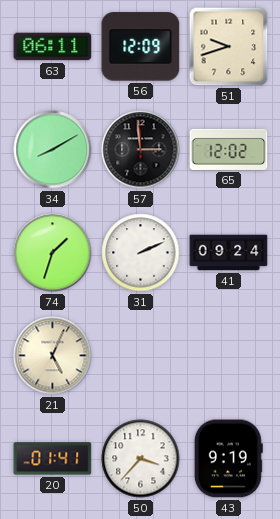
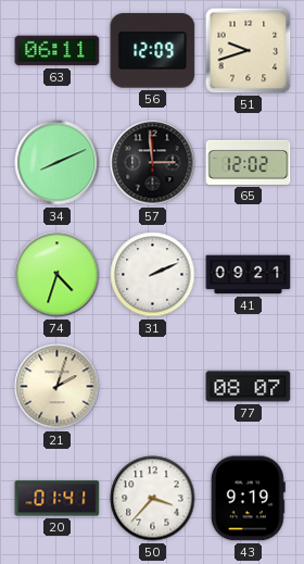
34: 8:10 -> 8:11
74: 1:33 -> 4:33
41: 09:24 -> 09:21
21: 5:04 -> 2:03
77: none -> 08:07
